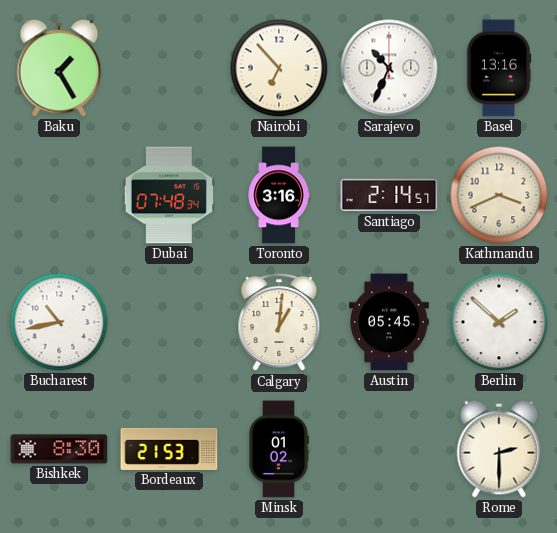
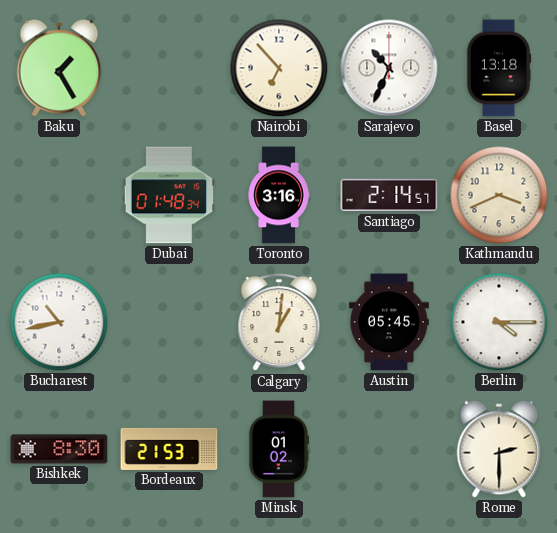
Basel: 13:16 -> 13:18
Dubai: 07:48 -> 01:48
Berlin: 1:52 -> 4:15
